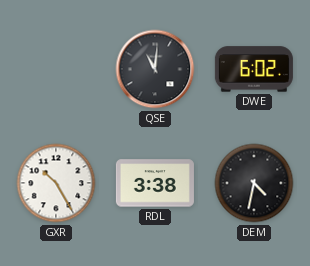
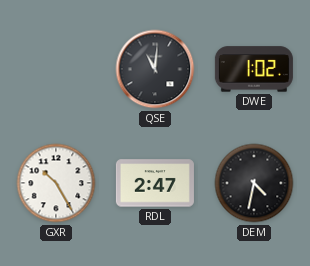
DWE: 6:02 -> 1:02
RDL: 3:38 -> 2:47
